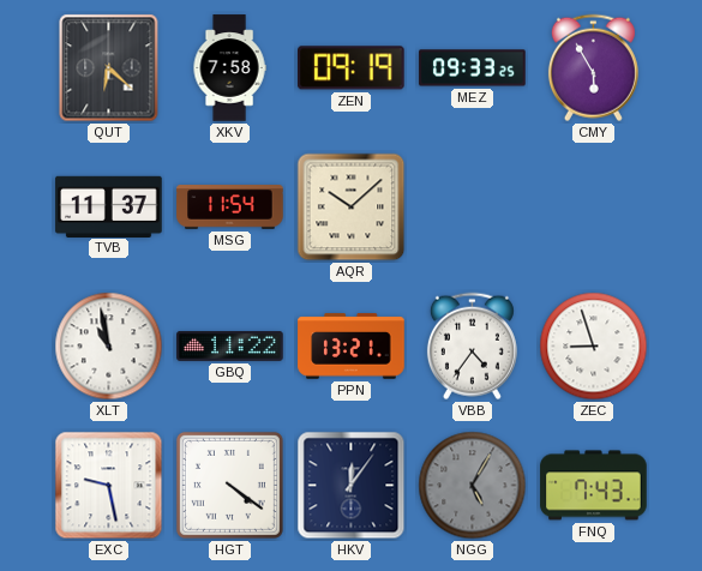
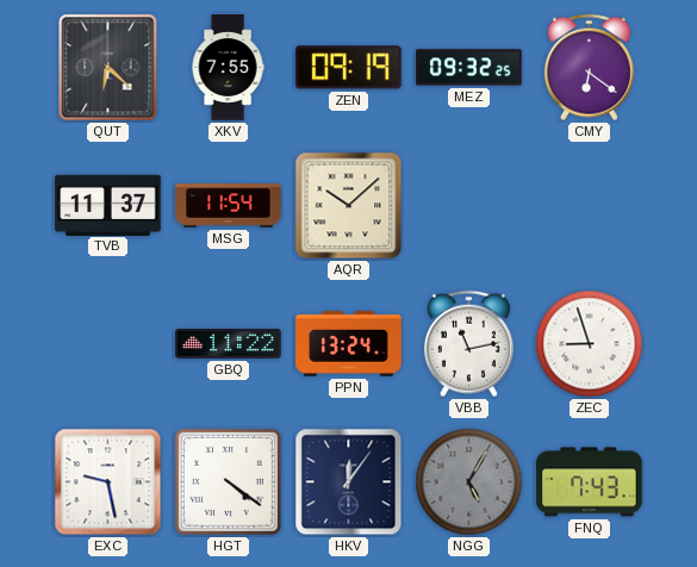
XKV: 7:58 -> 7:55
MEZ: 09:33 -> 09:32
CMY: 5:55 -> 6:21
XLT: 10:58 -> none
PPN: 13:21 -> 13:24
VBB: 4:36 -> 11:13
